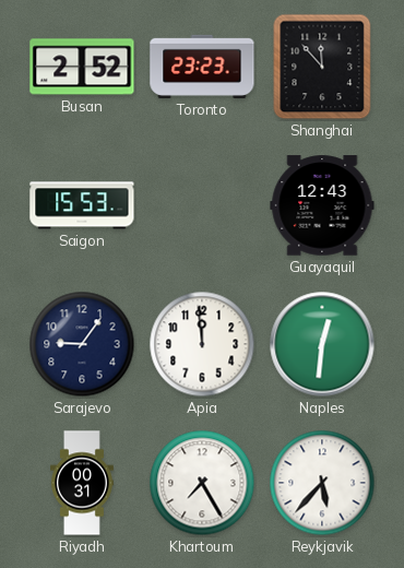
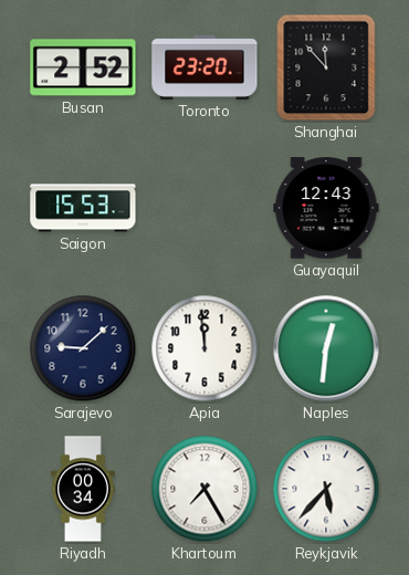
Toronto: 23:23 -> 23:20
Sarajevo: 9:06 -> 9:08
Riyadh: 00:31 -> 00:34
